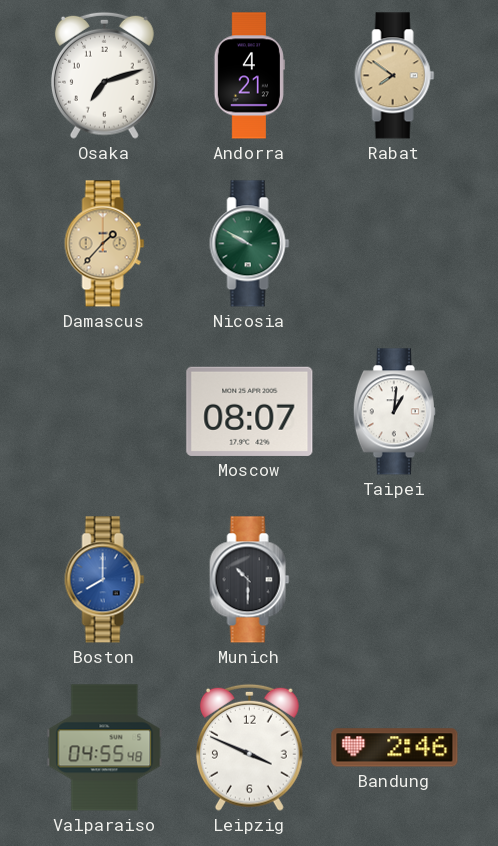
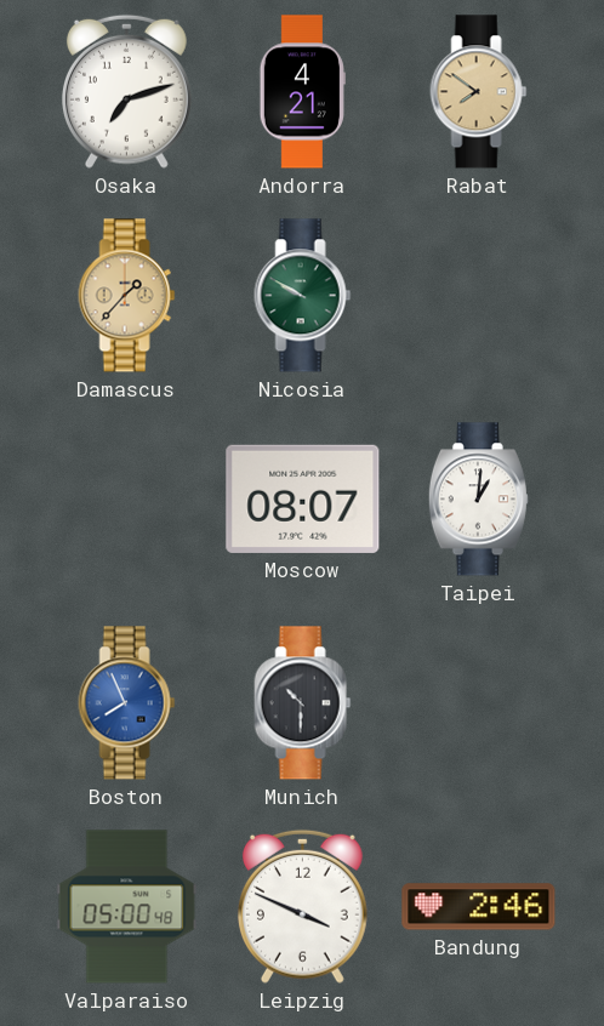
Boston: 8:00 -> 7:56
Valparaiso: 04:55 -> 05:00
